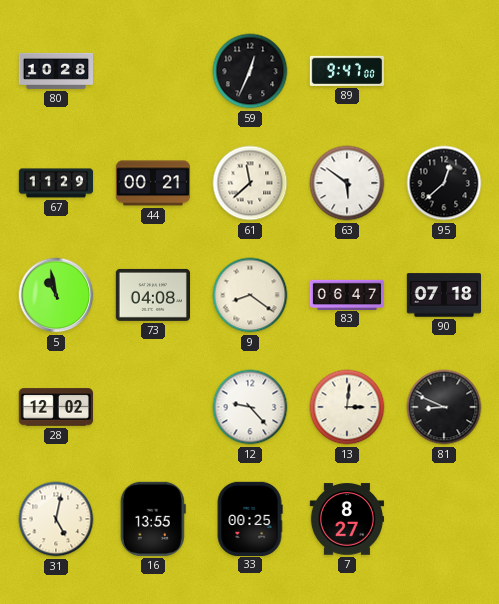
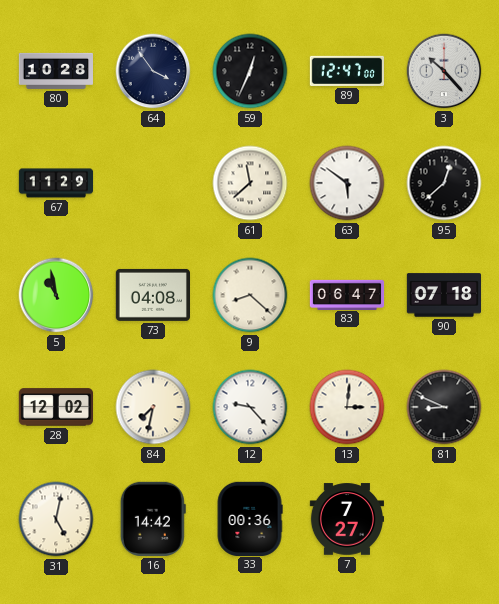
64: none -> 3:54
89: 9:47 -> 12:47
3: none -> 10:23
44: 00:21 -> none
9: 8:21 -> 8:22
84: none -> 7:32
16: 13:55 -> 14:42
33: 00:25 -> 00:36
7: 8:27 -> 7:27
